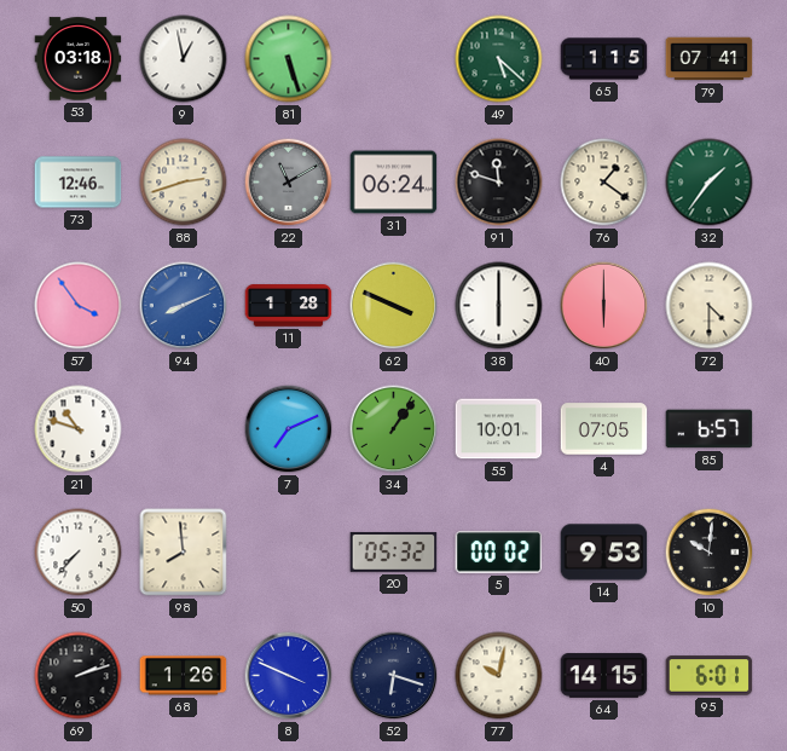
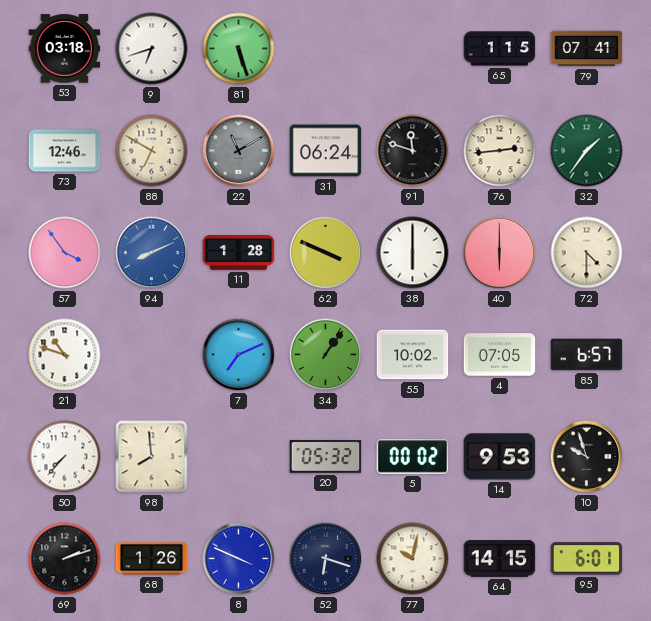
9: 12:58 -> 6:42
49: 5:22 -> none
88: 2:42 -> 6:50
76: 1:21 -> 2:44
55: 10:01 -> 10:02
10: 10:01 -> 9:57
